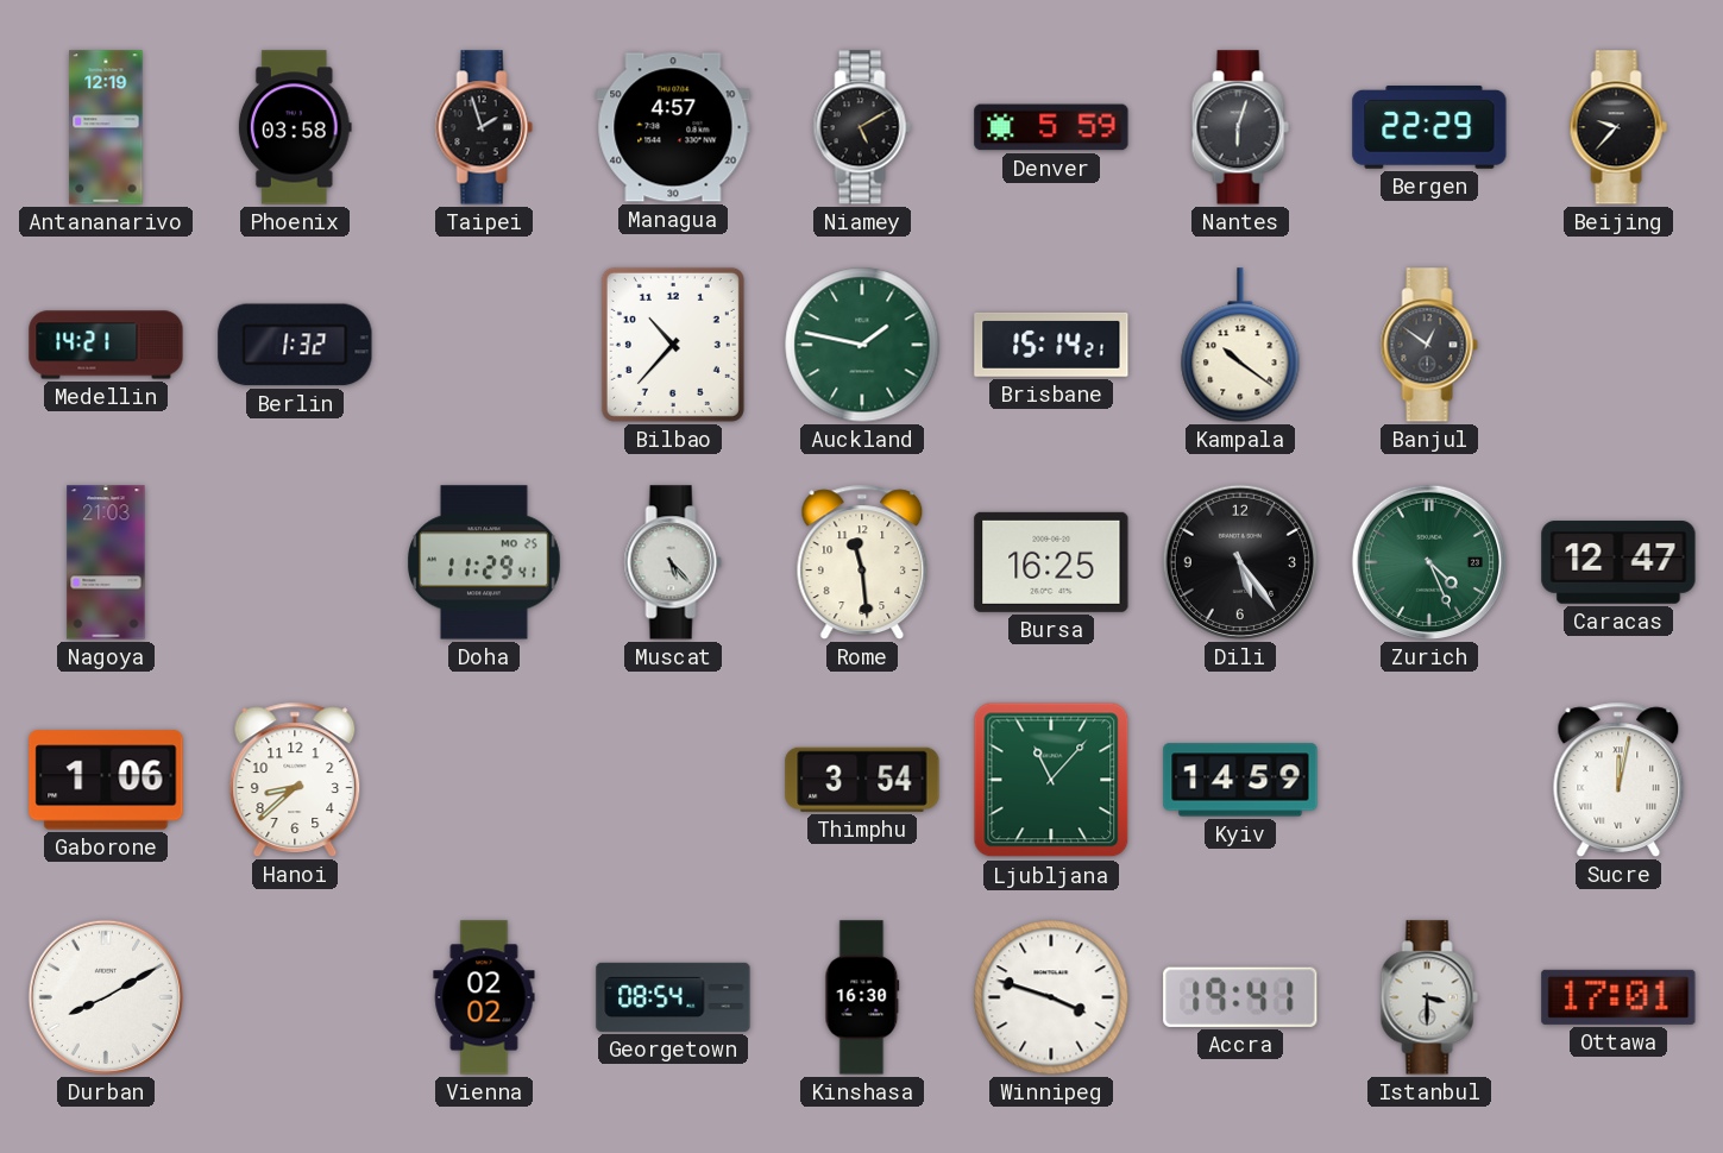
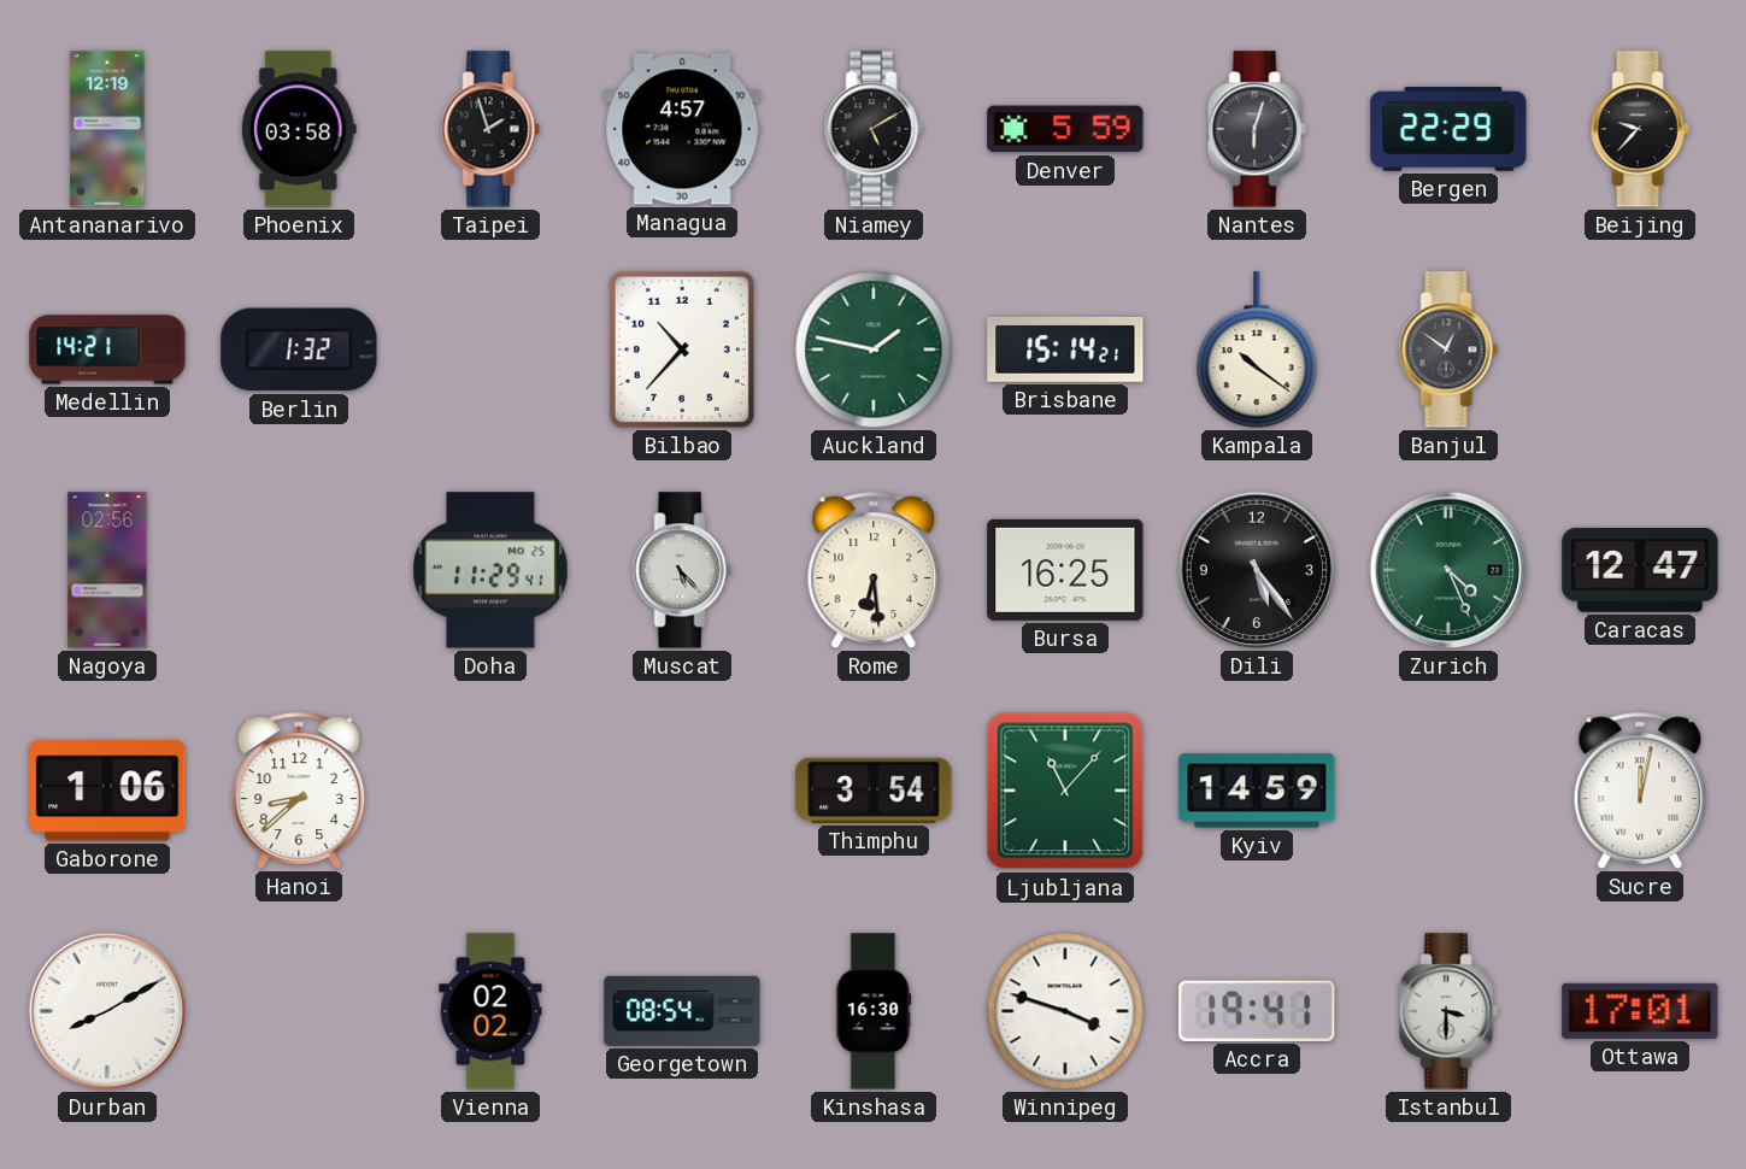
Nagoya: 21:03 -> 02:56
Rome: 11:29 -> 6:29
